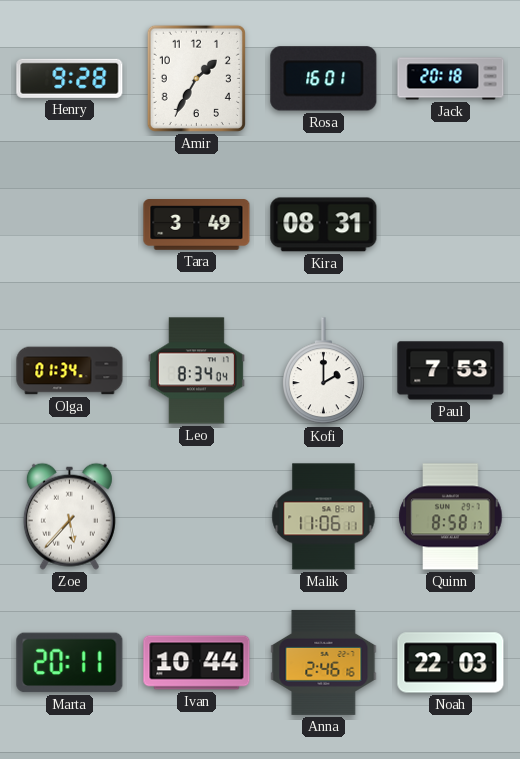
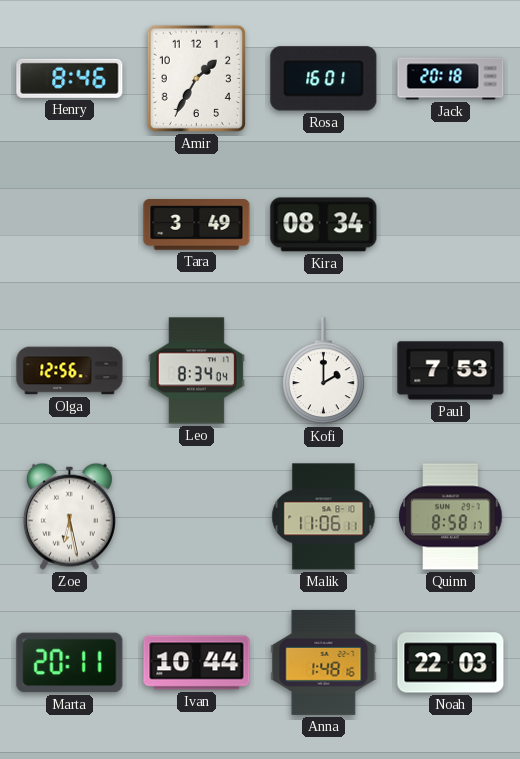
Henry: 9:28 -> 8:46
Kira: 08:31 -> 08:34
Olga: 01:34 -> 12:56
Zoe: 5:37 -> 6:28
Anna: 2:46 -> 1:48
